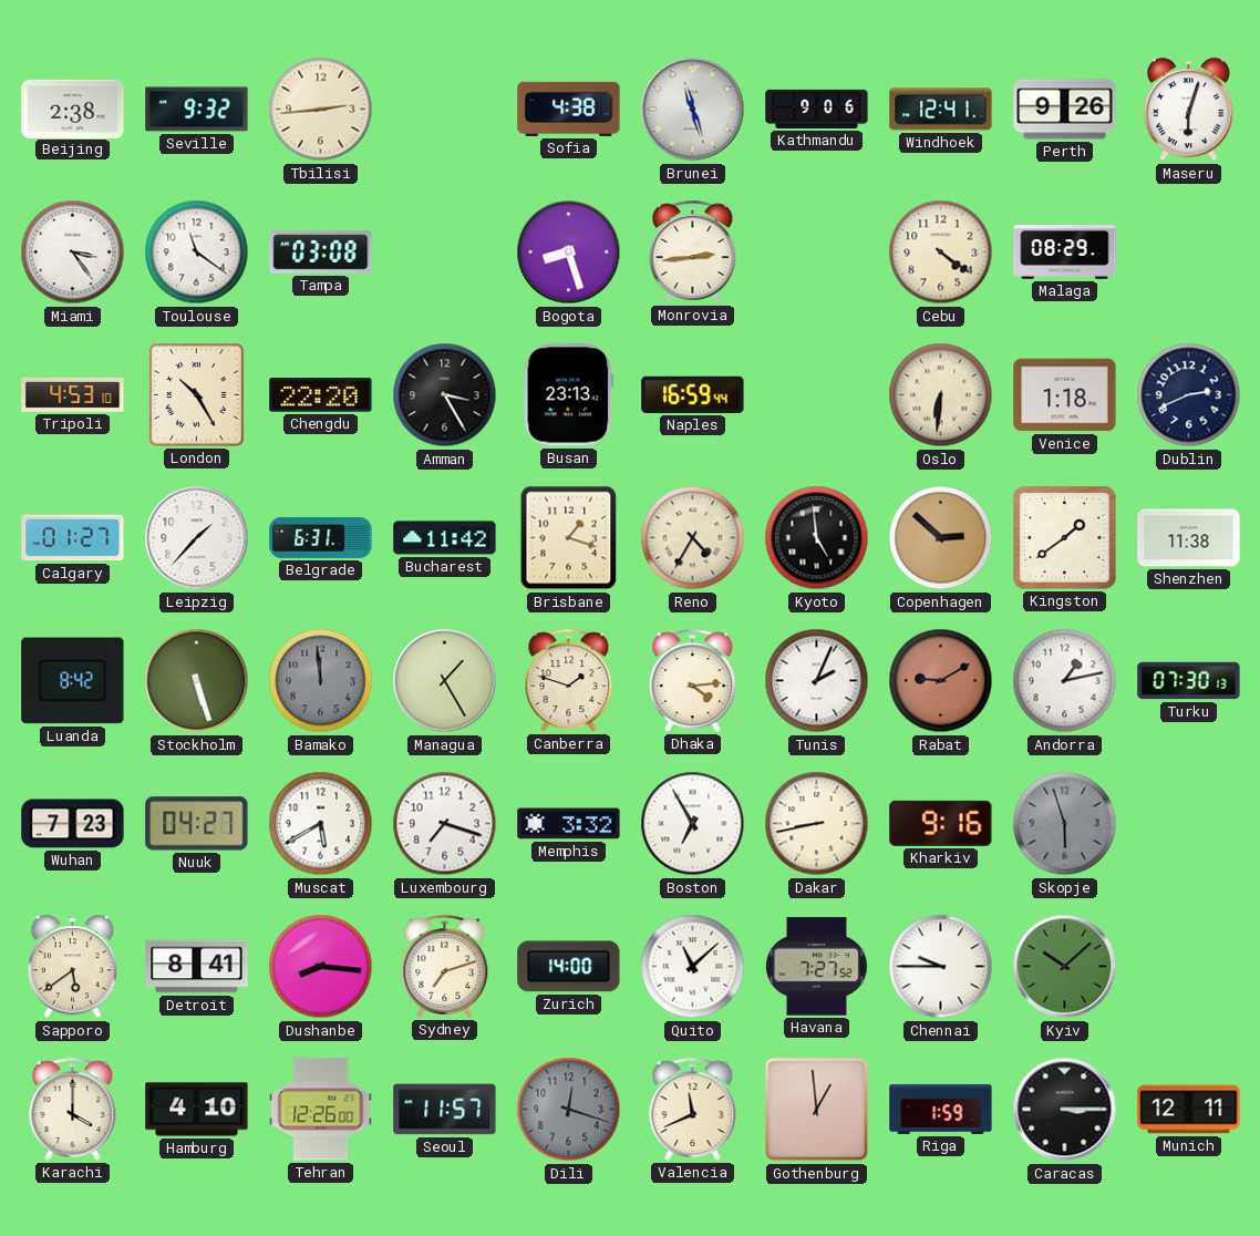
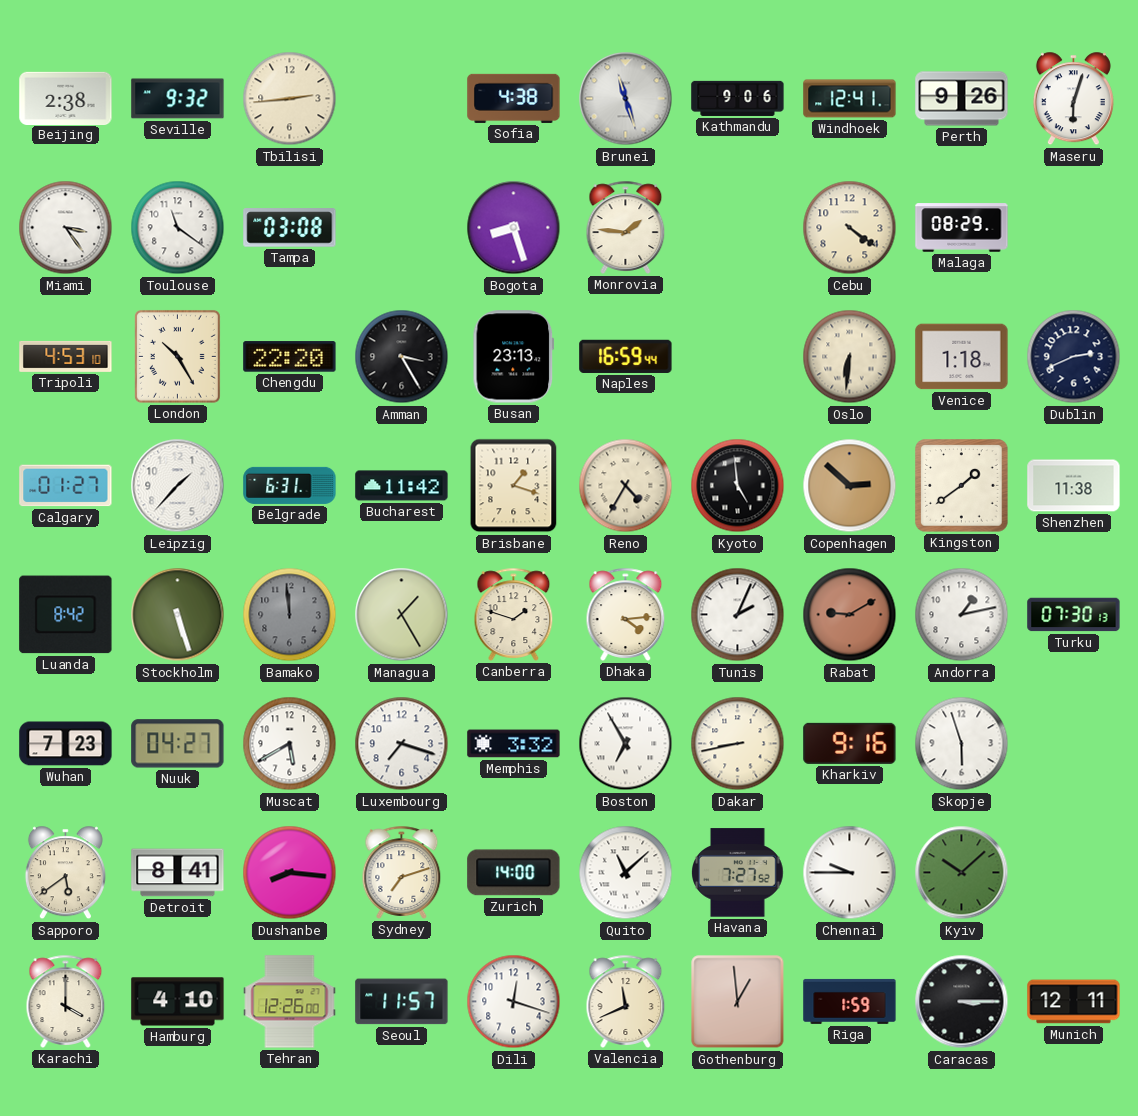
Monrovia: 2:44 -> 1:46
Skopje dial: grey -> white
Dili dial: grey -> white
